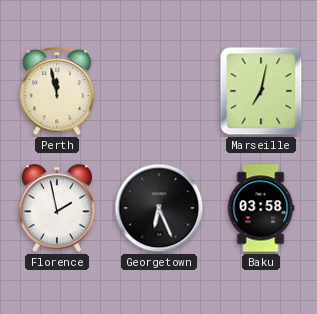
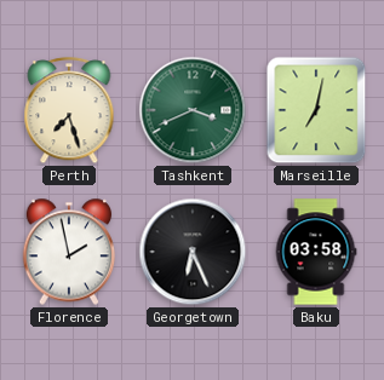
Perth: 11:58 -> 7:27
Tashkent: none -> 3:41
